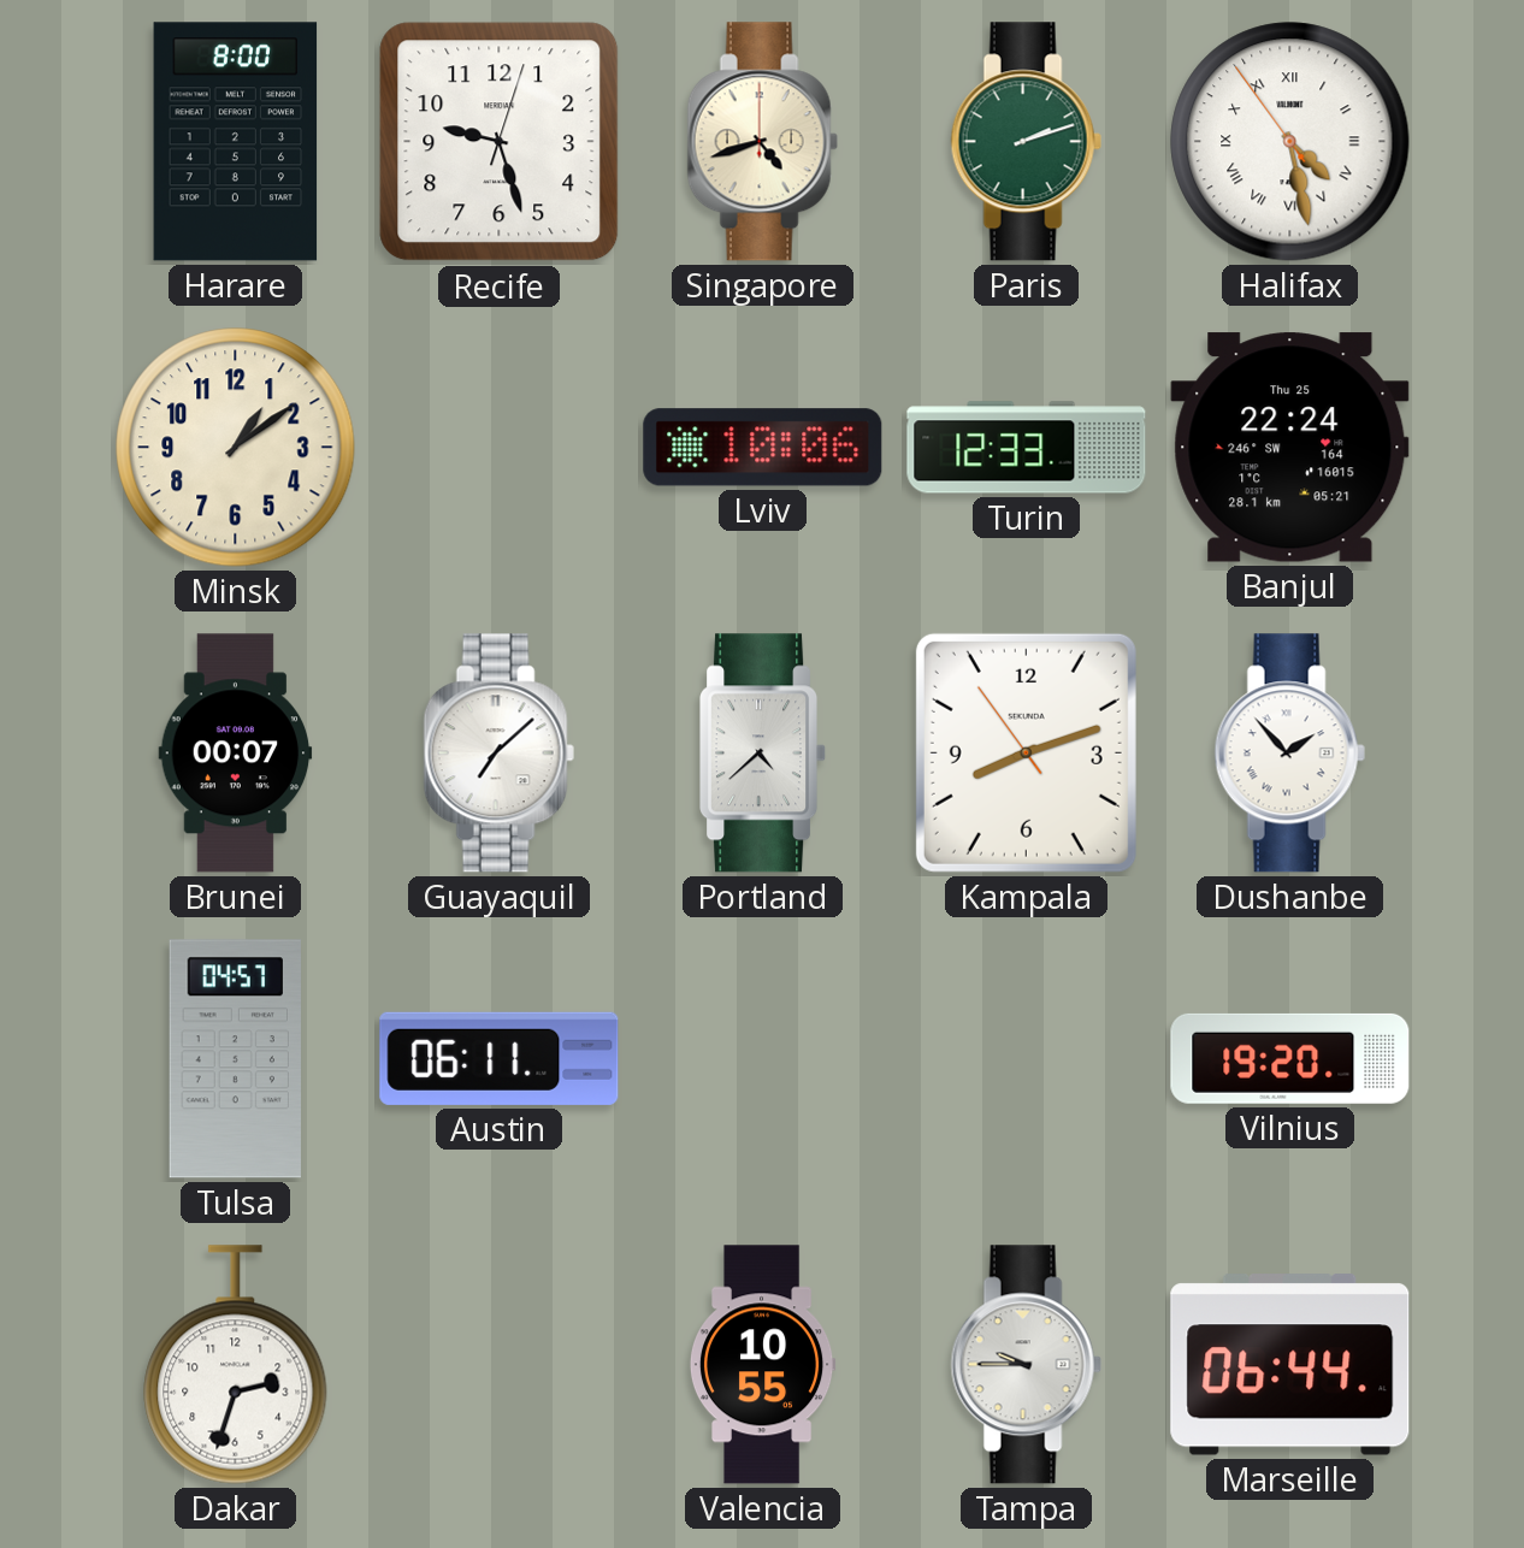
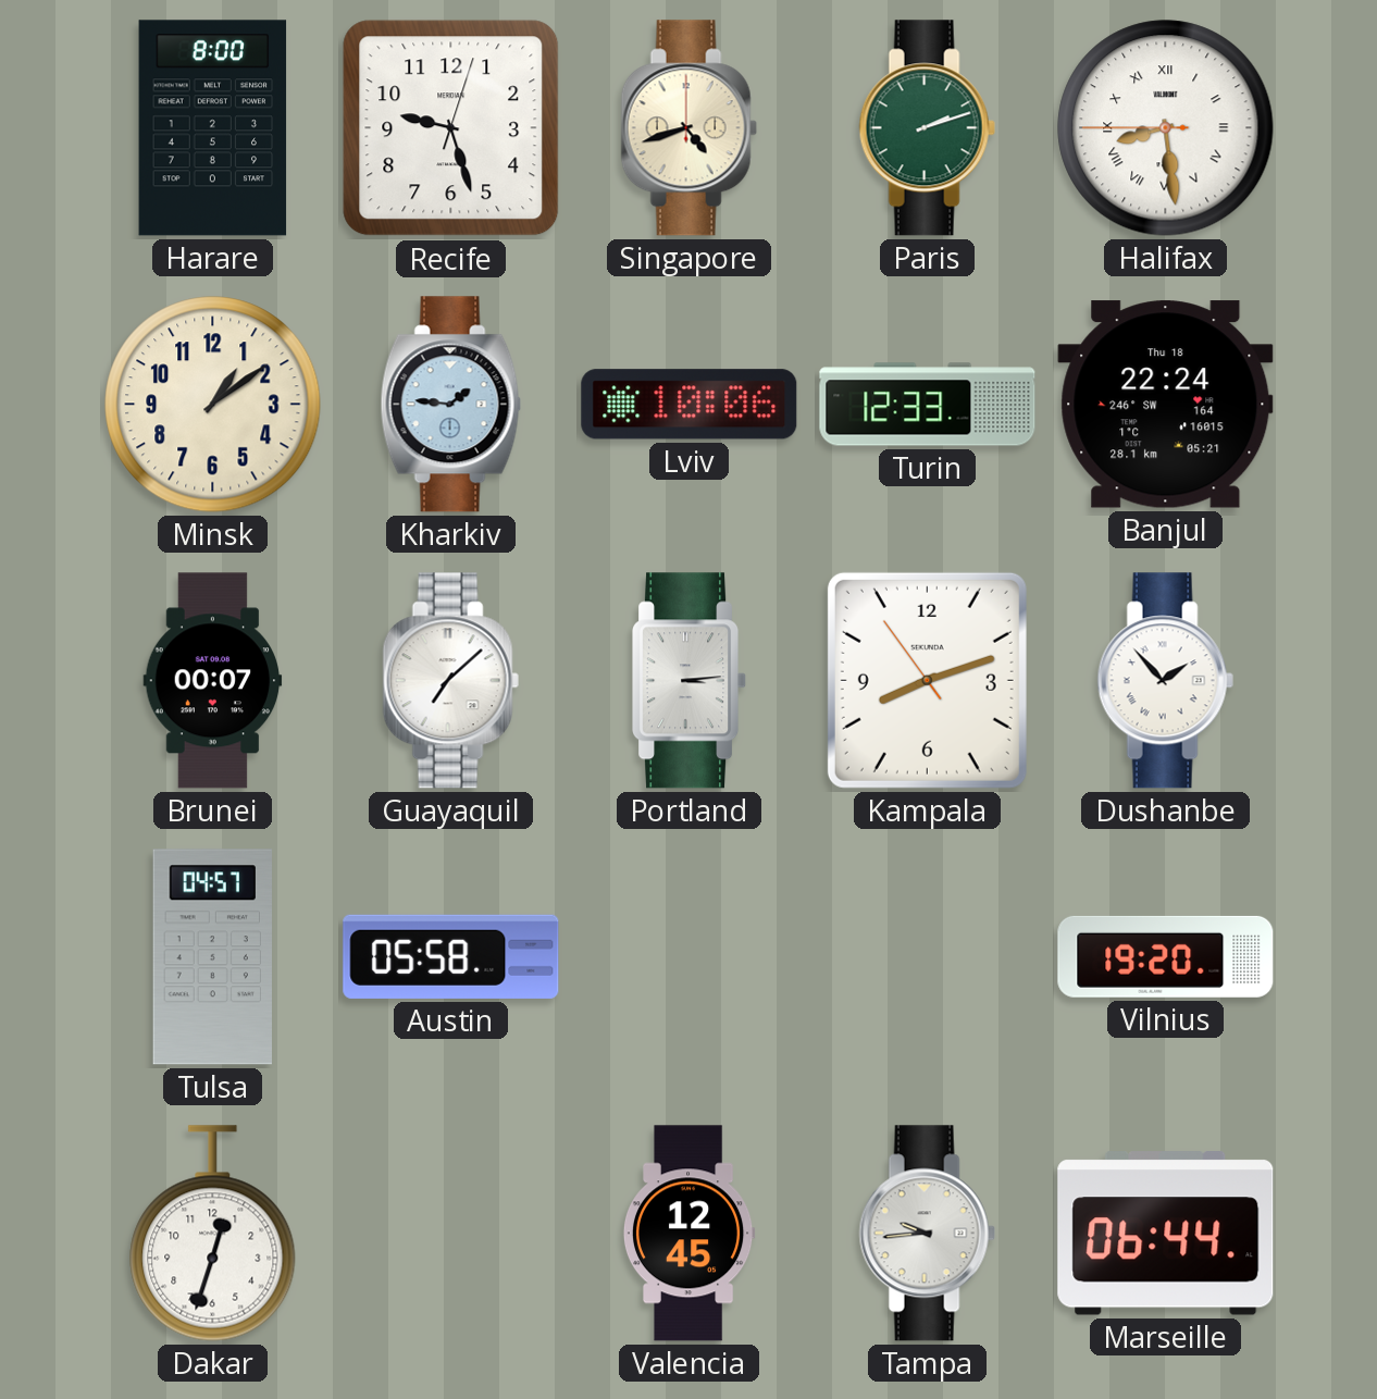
Halifax: 4:27 -> 8:28
Kharkiv: none -> 1:46
Banjul date: Thu 25 -> Thu 18
Portland: 4:38 -> 3:14
Austin: 06:11 -> 05:58
Dakar: 2:33 -> 12:33
Valencia: 10:55 -> 12:45
Tampa: 9:45 -> 9:44
